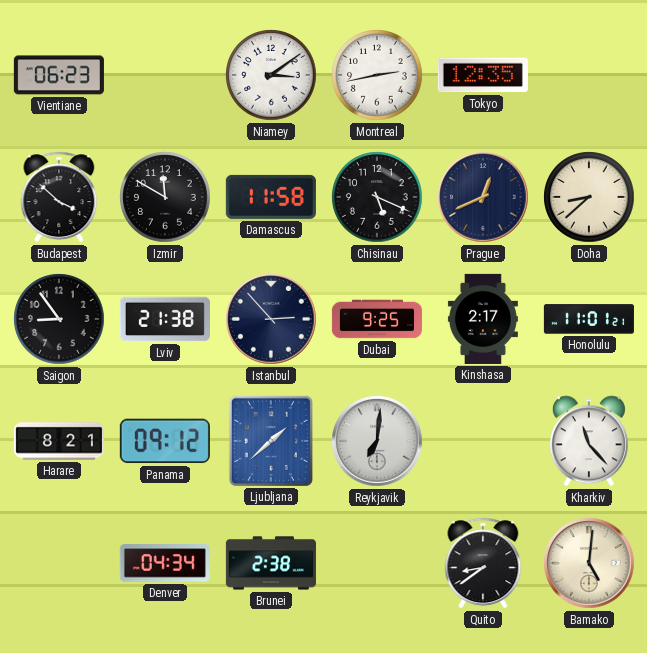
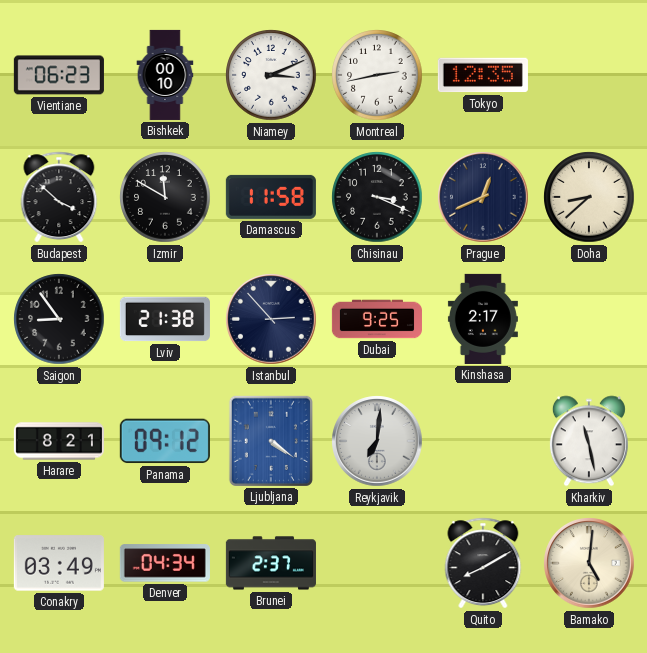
Bishkek: none -> 00:10
Niamey: 3:09 -> 3:11
Chisinau: 5:19 -> 3:19
Honolulu: 11:01 -> none
Ljubljana: 1:38 -> 4:21
Kharkiv: 11:23 -> 11:28
Conakry: none -> 03:49
Brunei: 2:38 -> 2:37
Quito: 8:39 -> 8:10
